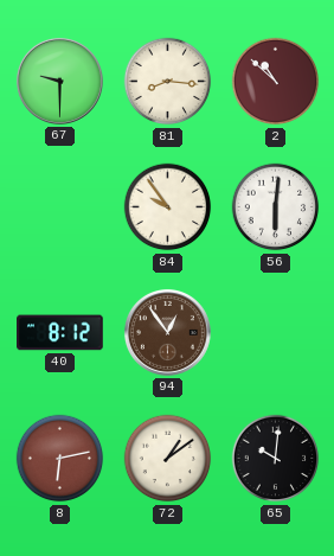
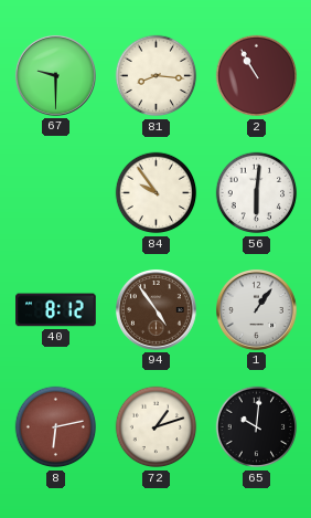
2: 10:52 -> 10:55
94: 12:54 -> 4:54
1: none -> 1:06
72: 1:09 -> 1:12
